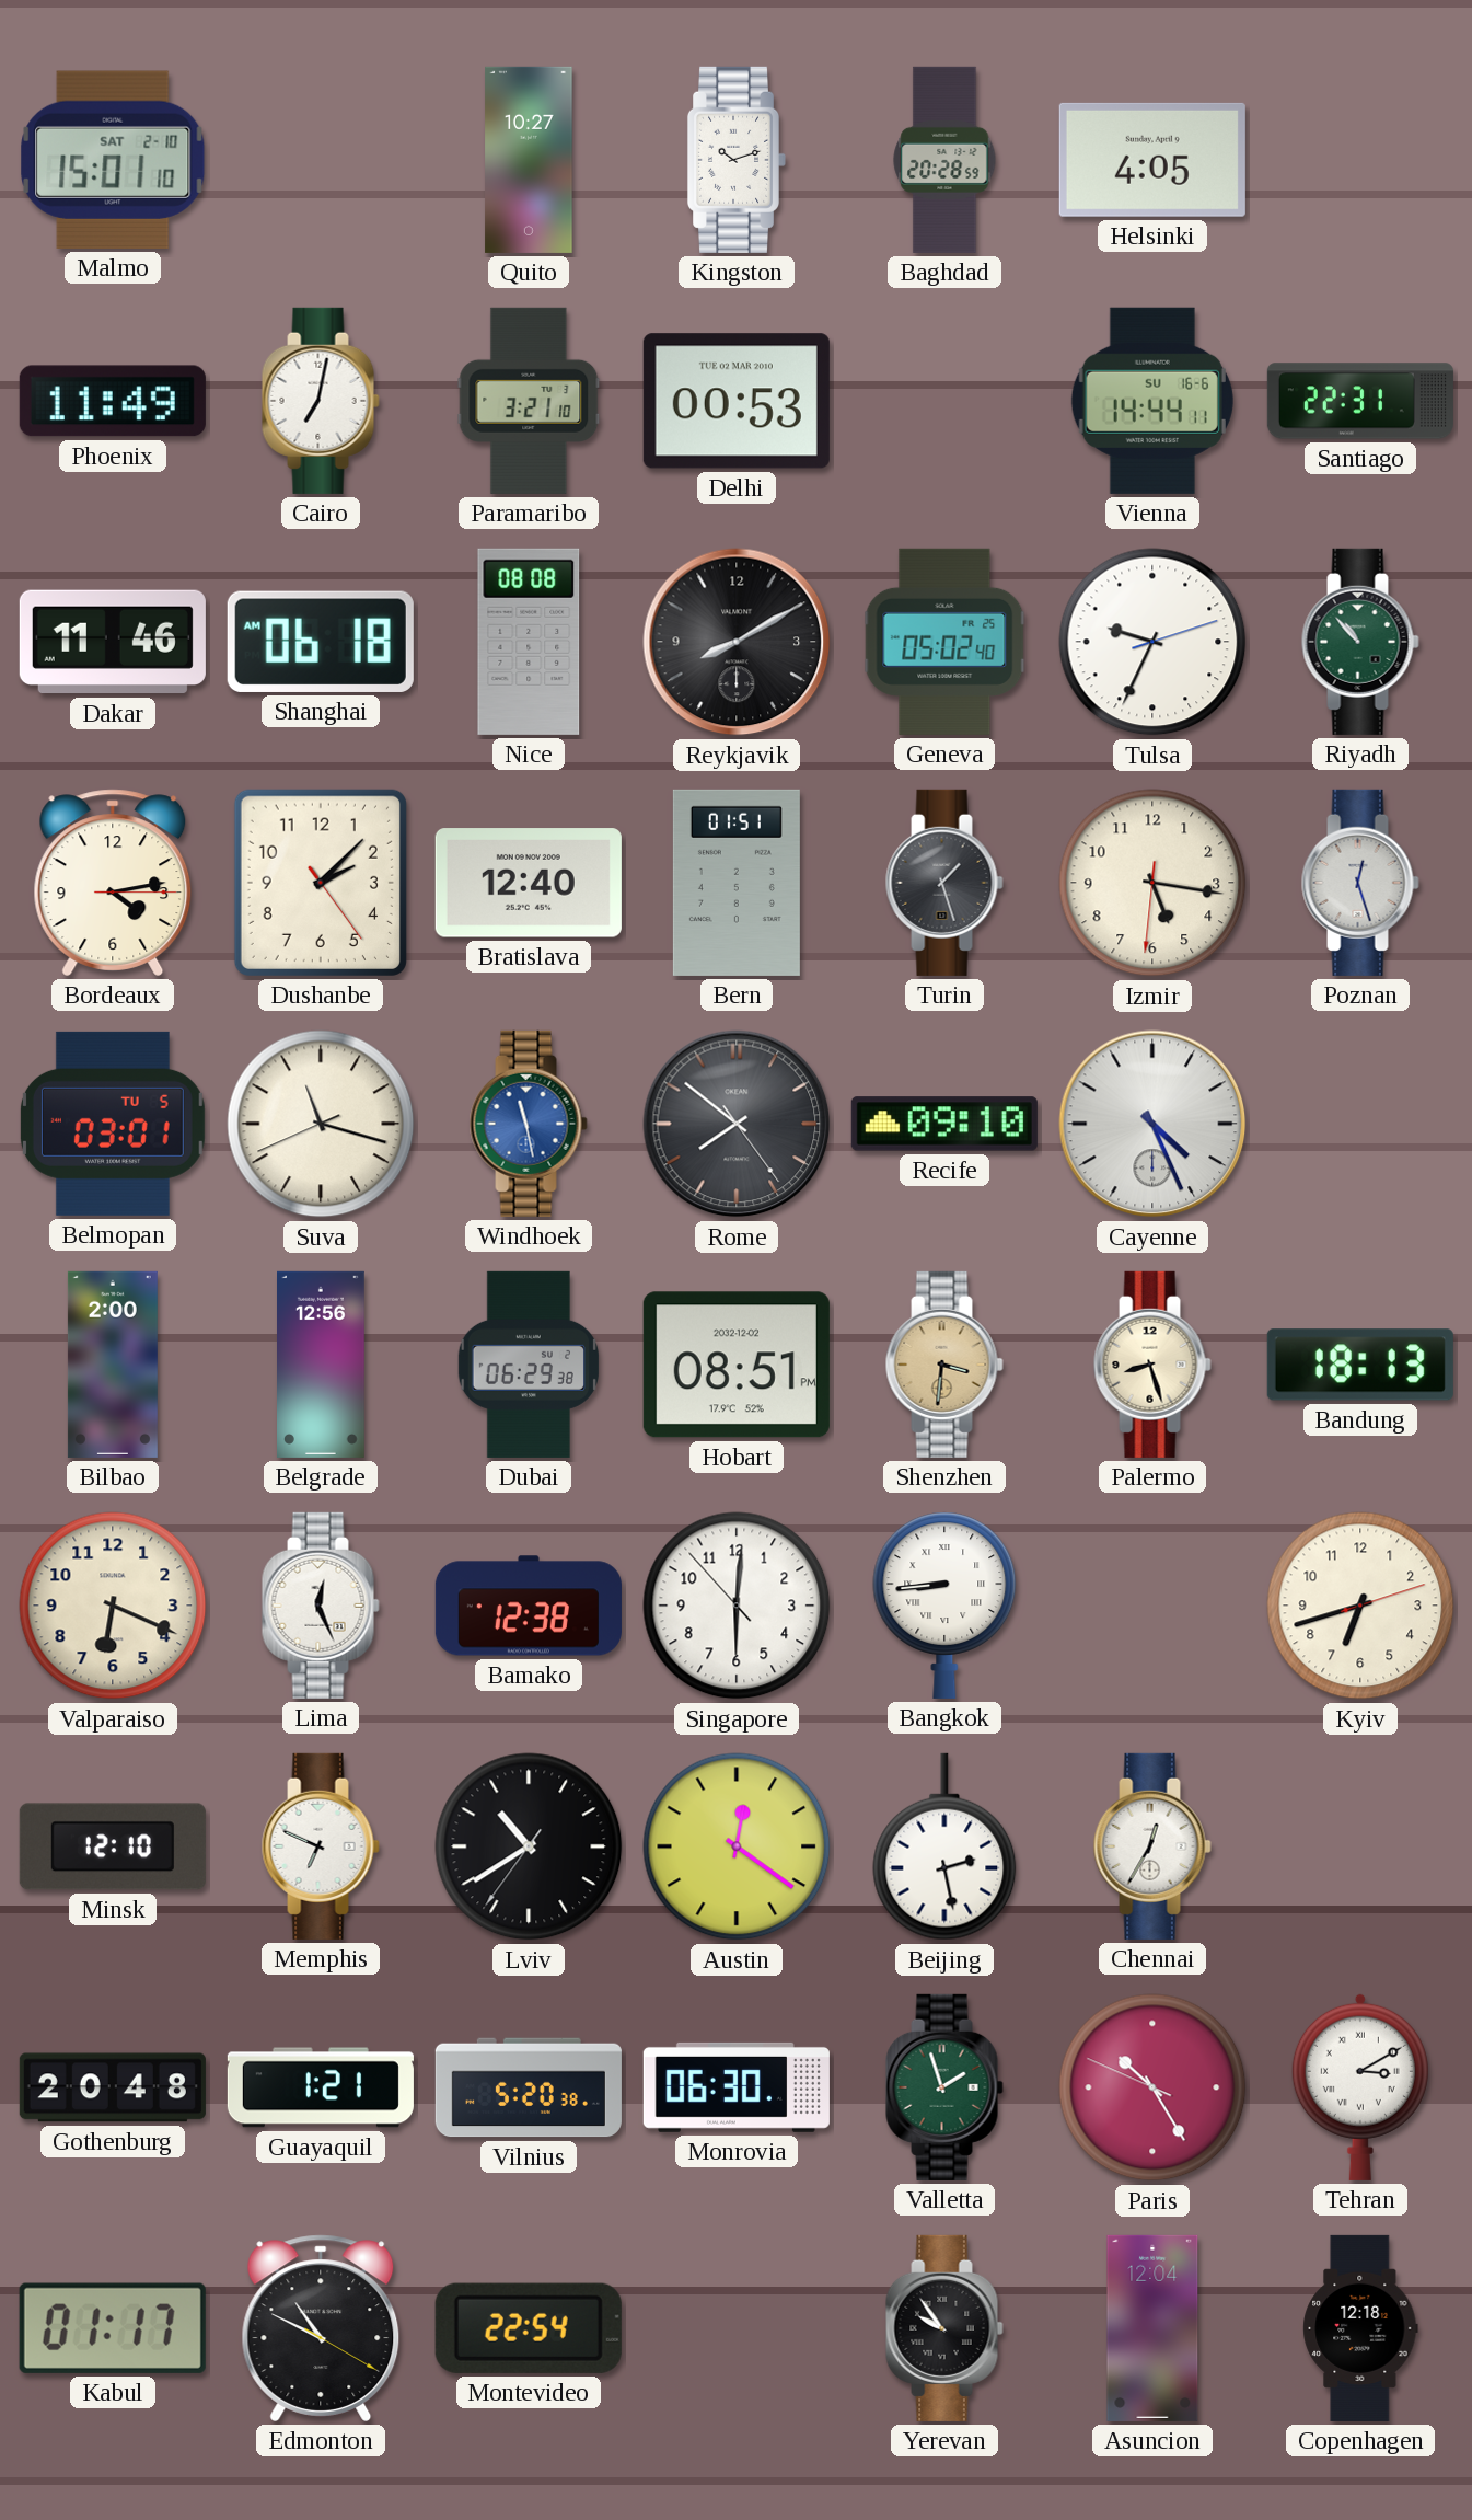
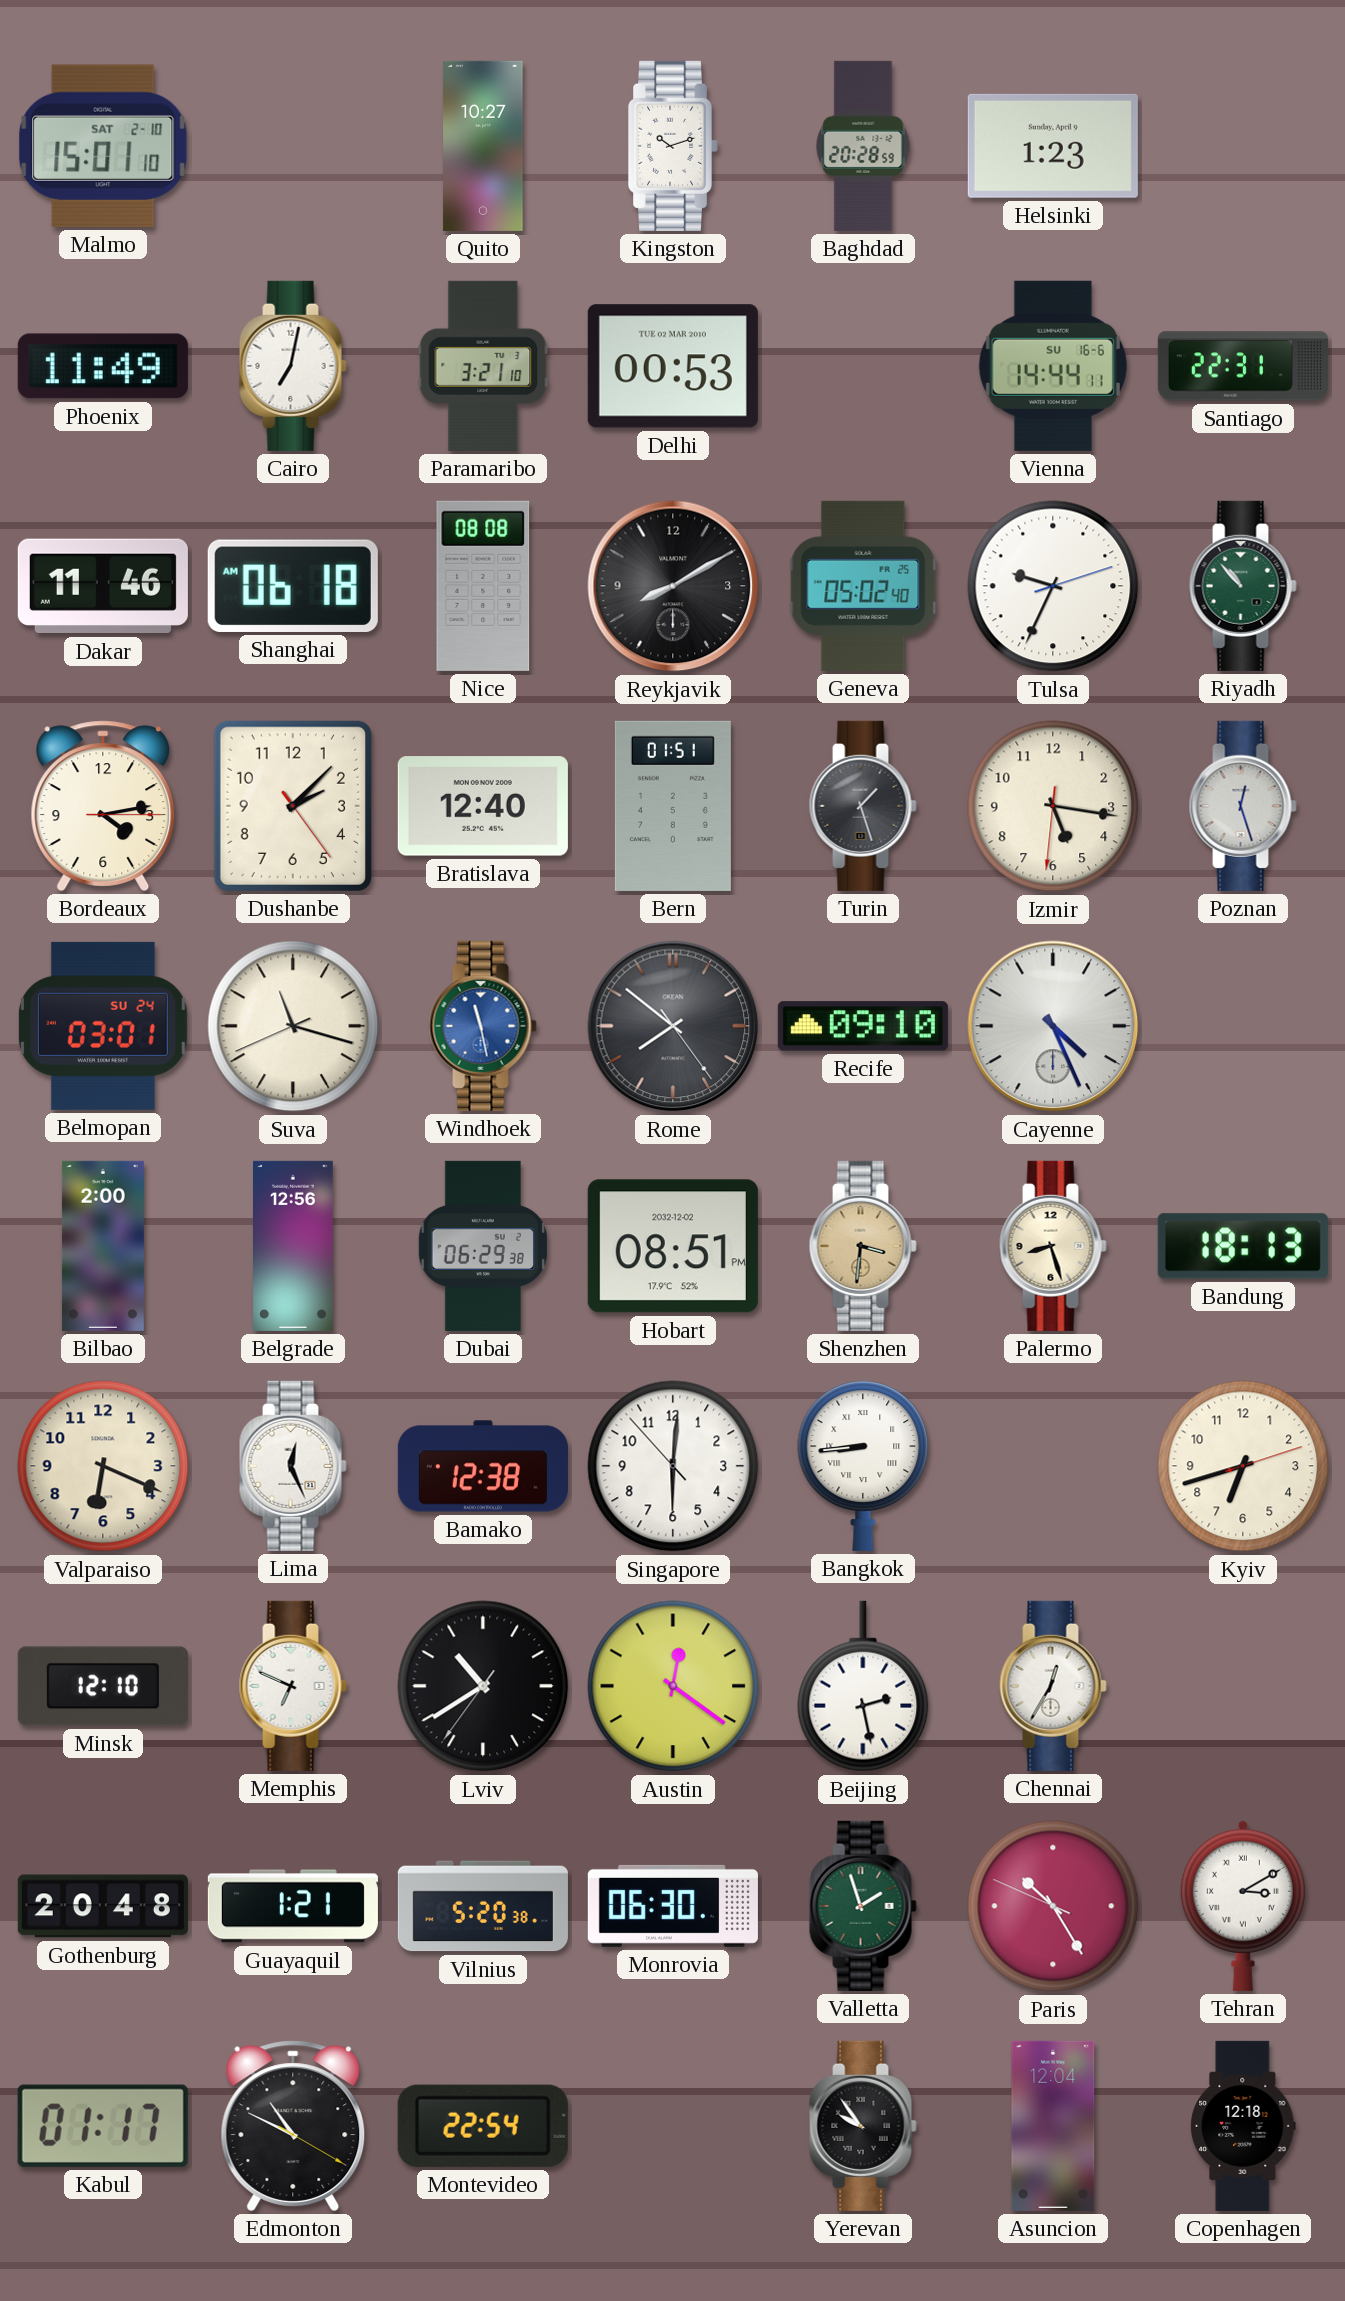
Helsinki: 4:05 -> 1:23
Belmopan date: TU 5 -> SU 24
